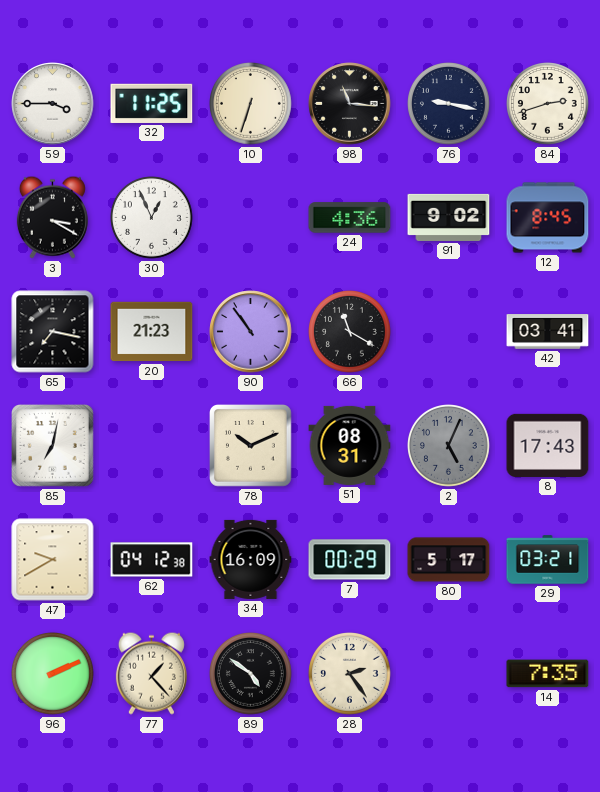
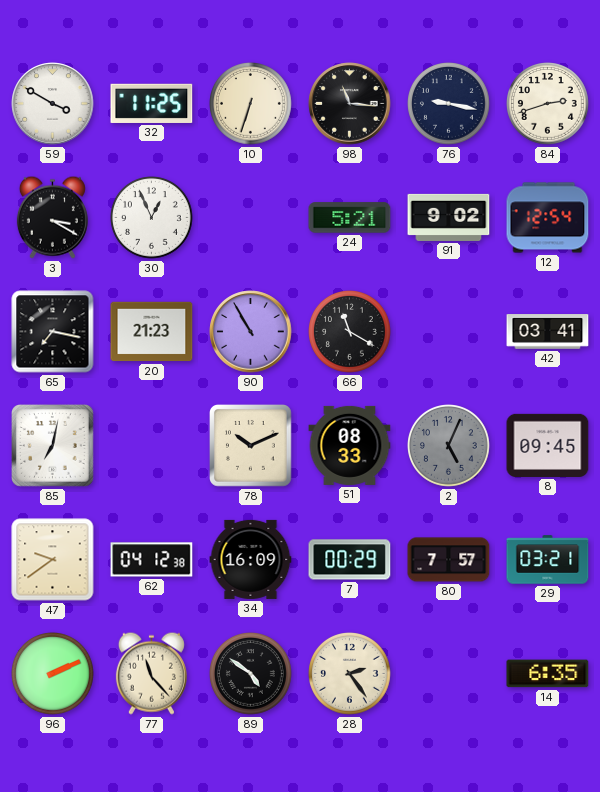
59: 3:45 -> 3:50
24: 4:36 -> 5:21
12: 8:45 -> 12:54
90: 10:54 -> 10:55
51: 08:31 -> 08:33
8: 17:43 -> 09:45
47: 9:40 -> 9:39
80: 5:17 -> 7:57
77: 1:23 -> 11:23
14: 7:35 -> 6:35
